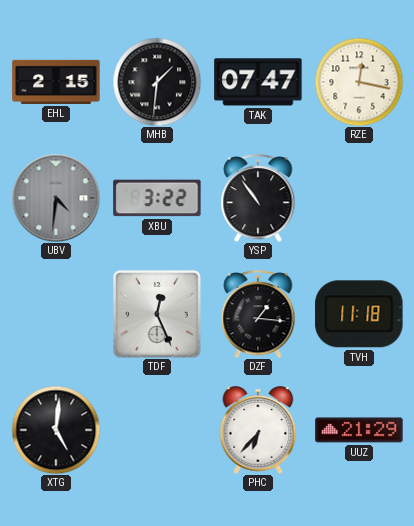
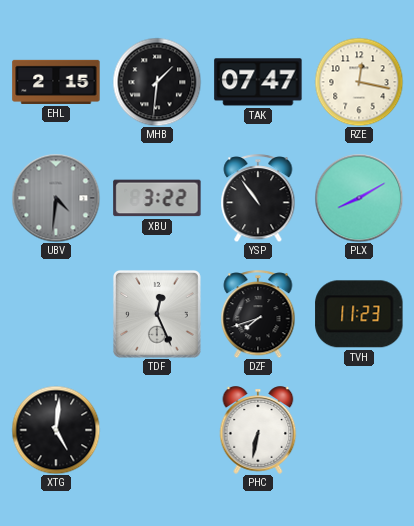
PLX: none -> 8:10
DZF: 1:16 -> 7:42
TVH: 11:18 -> 11:23
PHC: 6:37 -> 6:32
UUZ: 21:29 -> none
